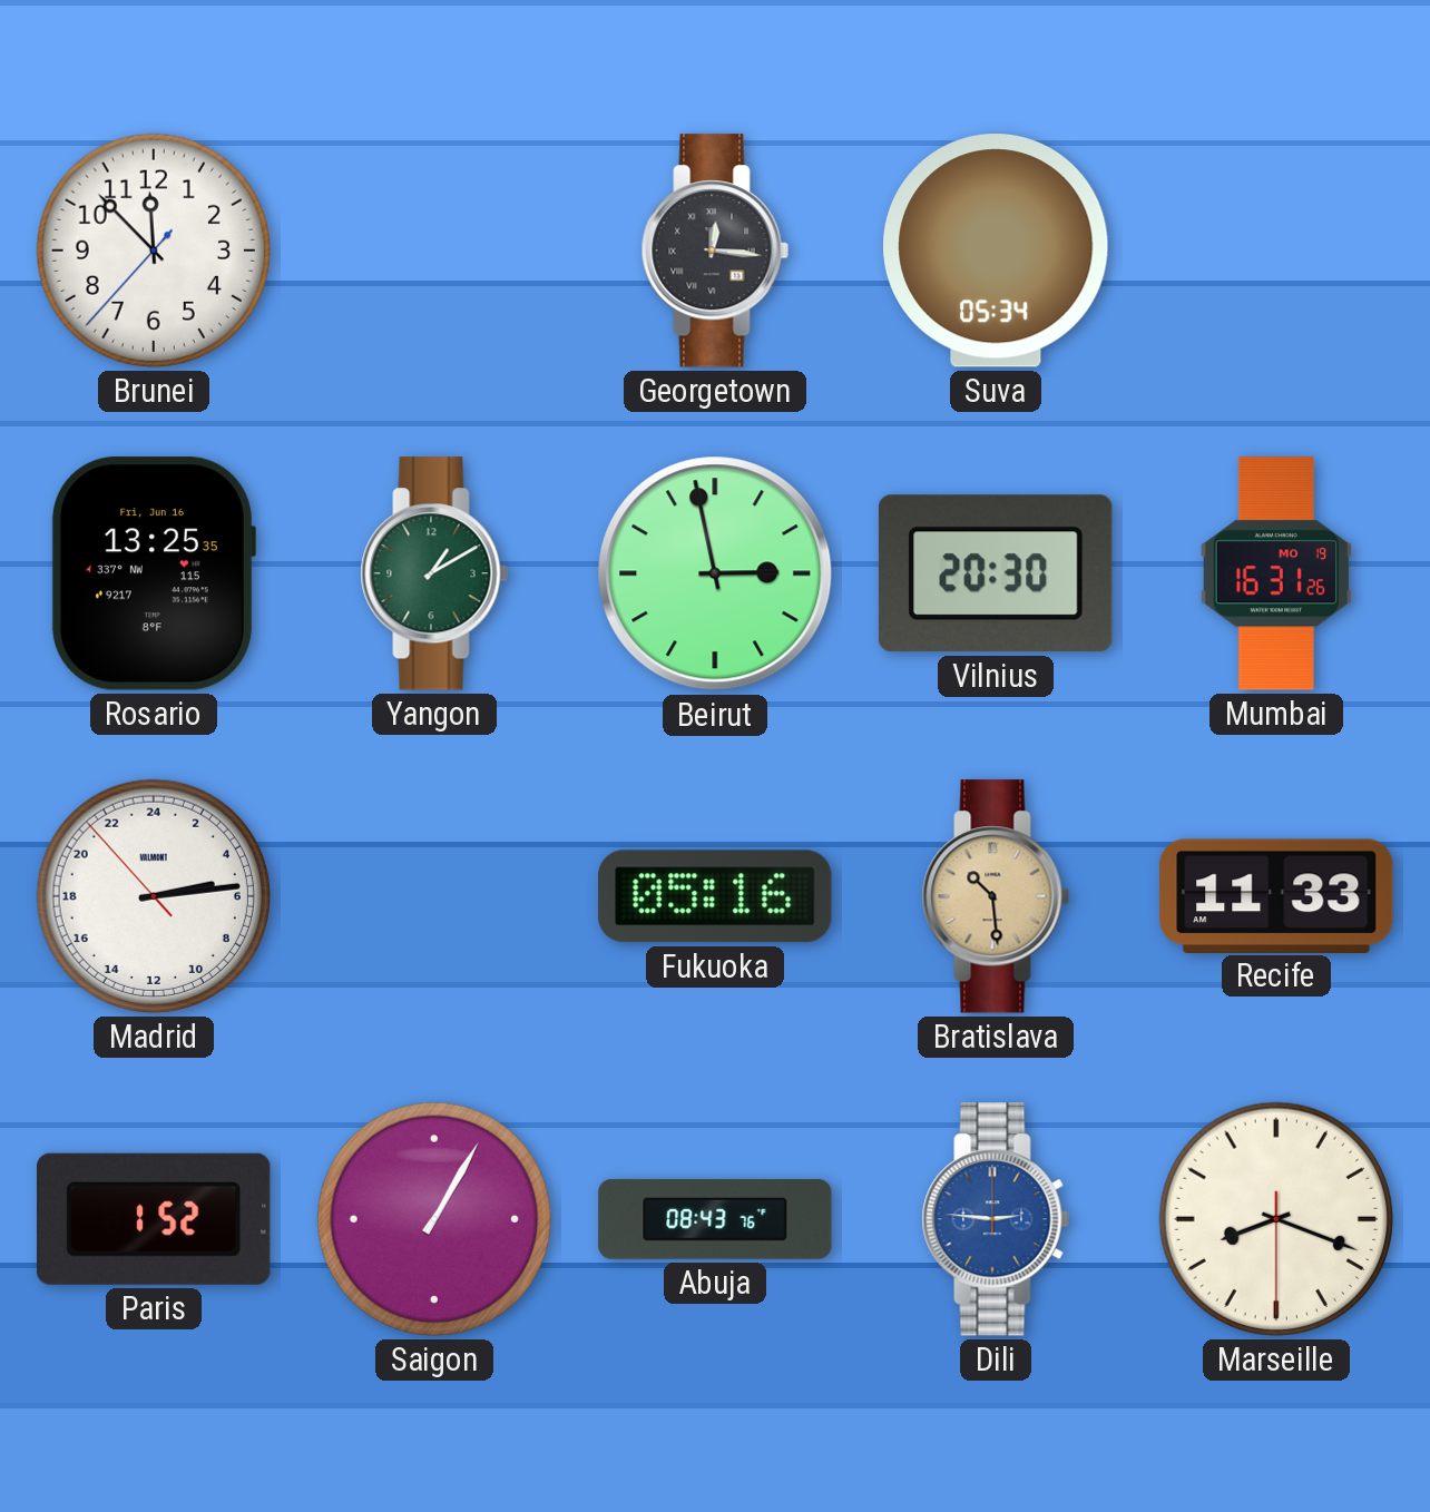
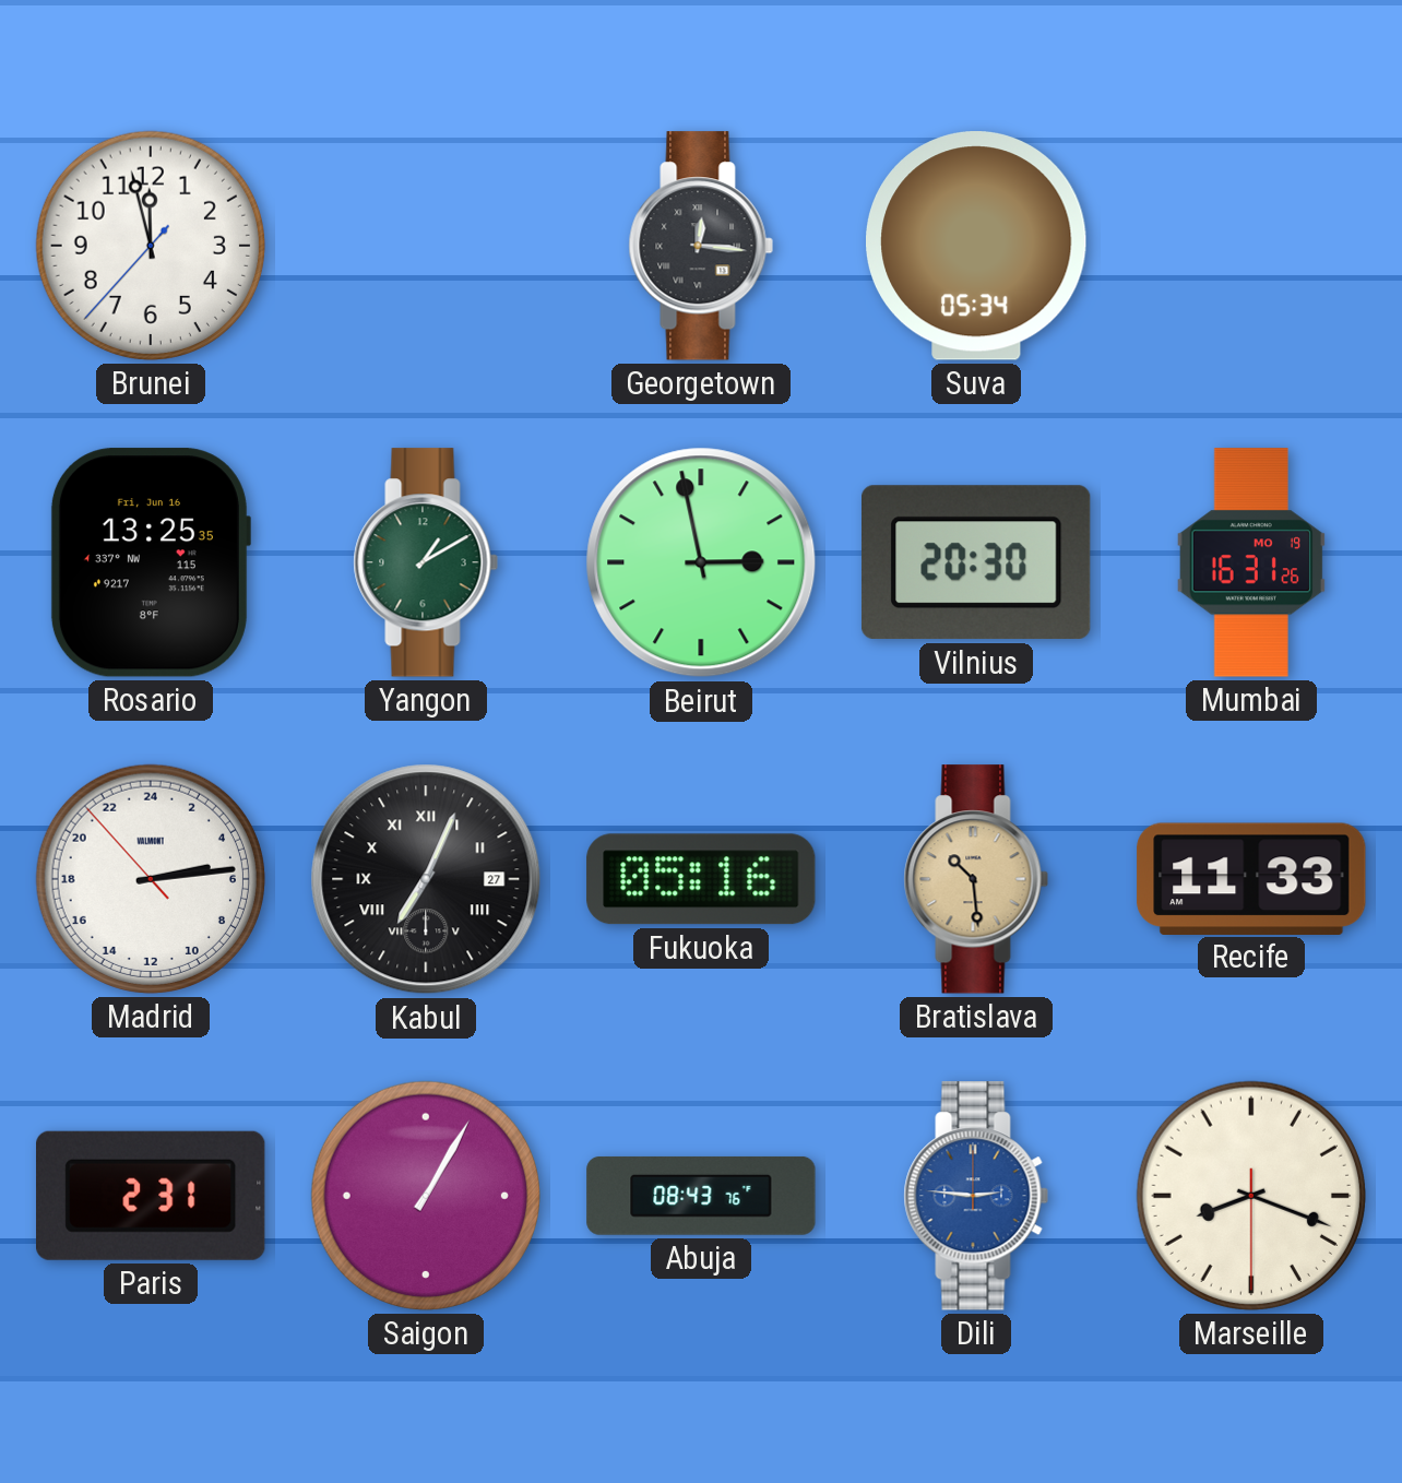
Brunei: 11:52 -> 11:57
Kabul: none -> 7:04
Paris: 1:52 -> 2:31
